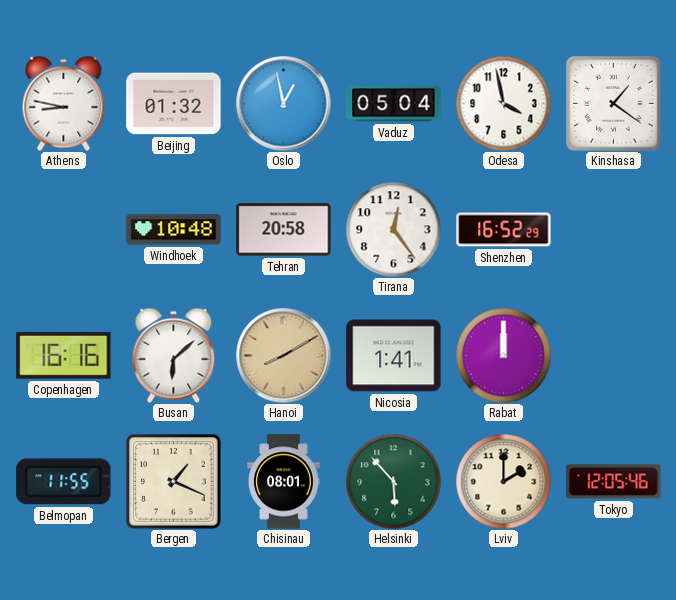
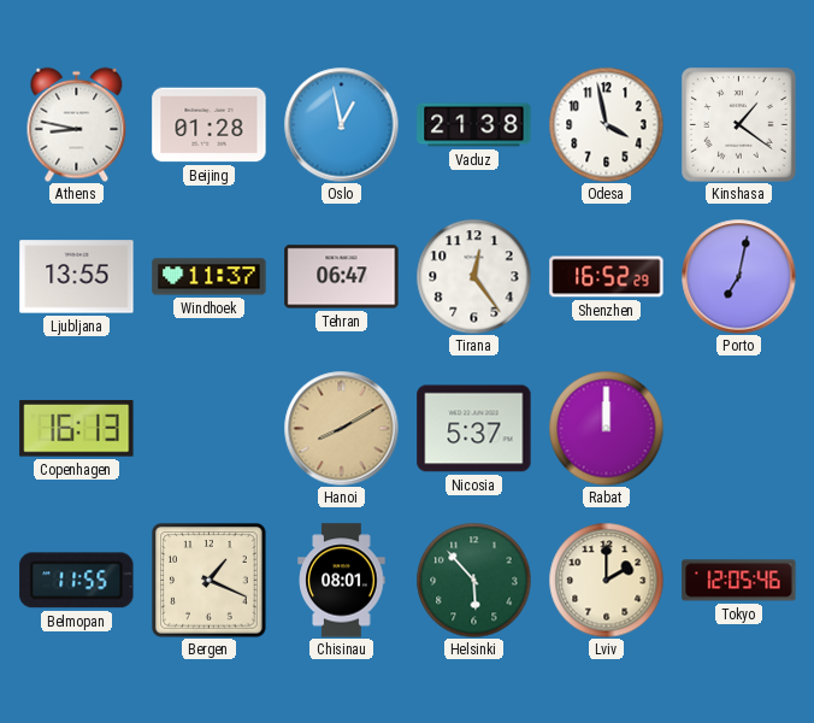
Beijing: 01:32 -> 01:28
Vaduz: 05:04 -> 21:38
Ljubljana: none -> 13:55
Windhoek: 10:48 -> 11:37
Tehran: 20:58 -> 06:47
Porto: none -> 7:02
Copenhagen: 16:16 -> 16:13
Busan: 6:08 -> none
Nicosia: 1:41 -> 5:37
